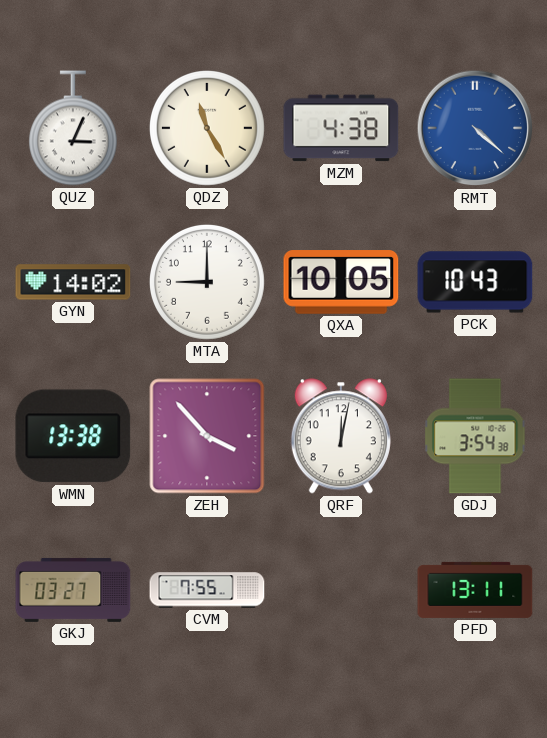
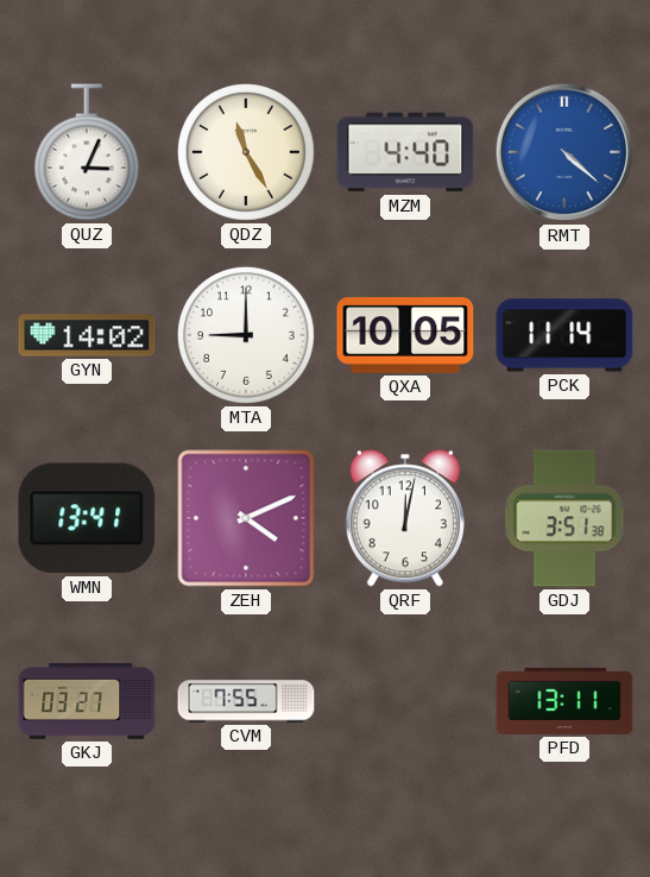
MZM: 4:38 -> 4:40
PCK: 10:43 -> 11:14
WMN: 13:38 -> 13:41
ZEH: 3:53 -> 4:11
GDJ: 3:54 -> 3:51
